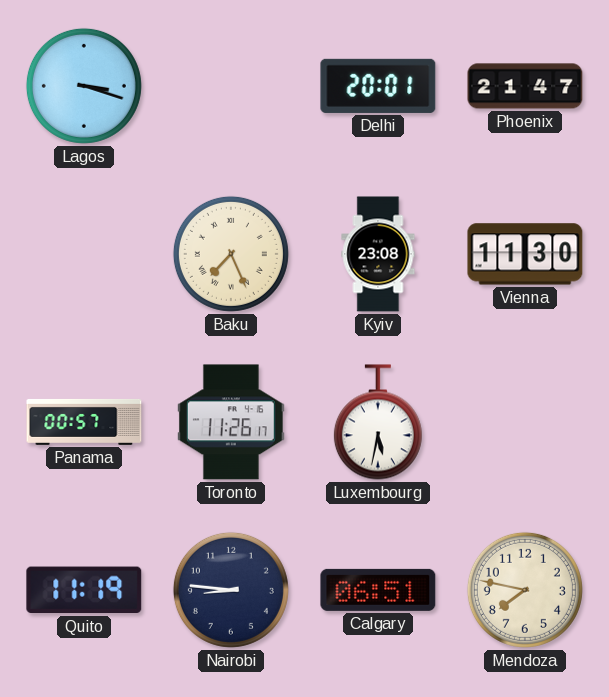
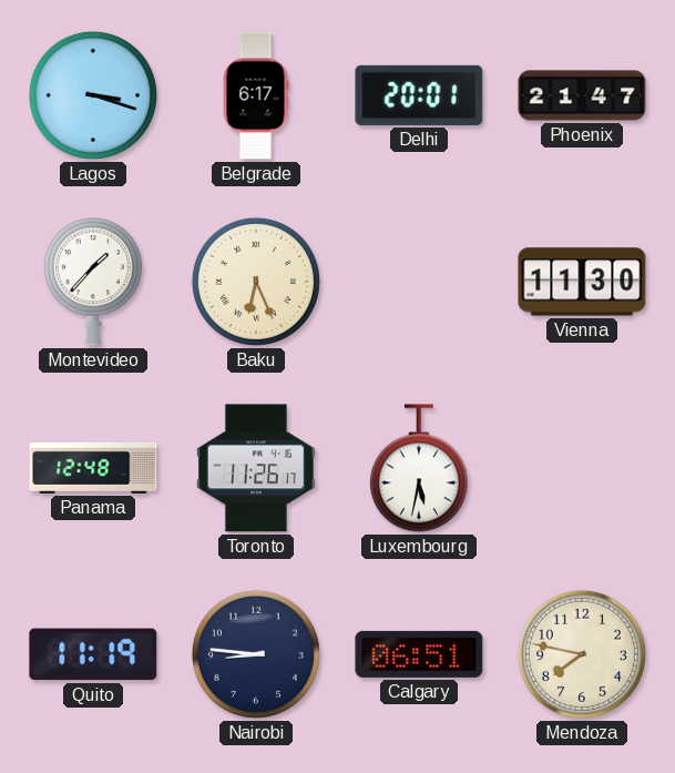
Belgrade: none -> 6:17
Montevideo: none -> 1:37
Baku: 7:26 -> 6:26
Kyiv: 23:08 -> none
Panama: 00:57 -> 12:48
